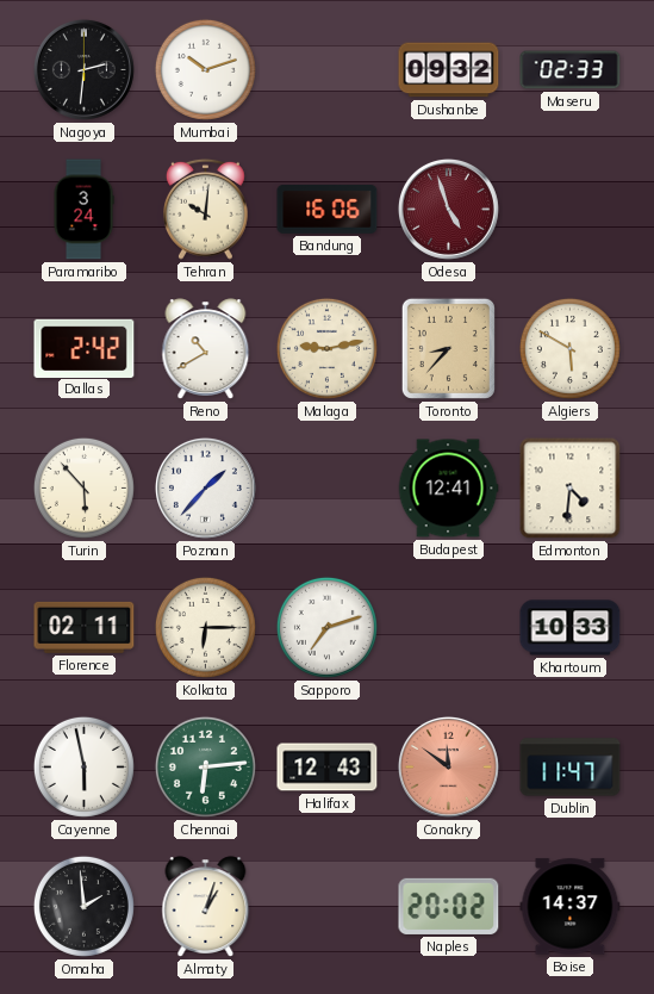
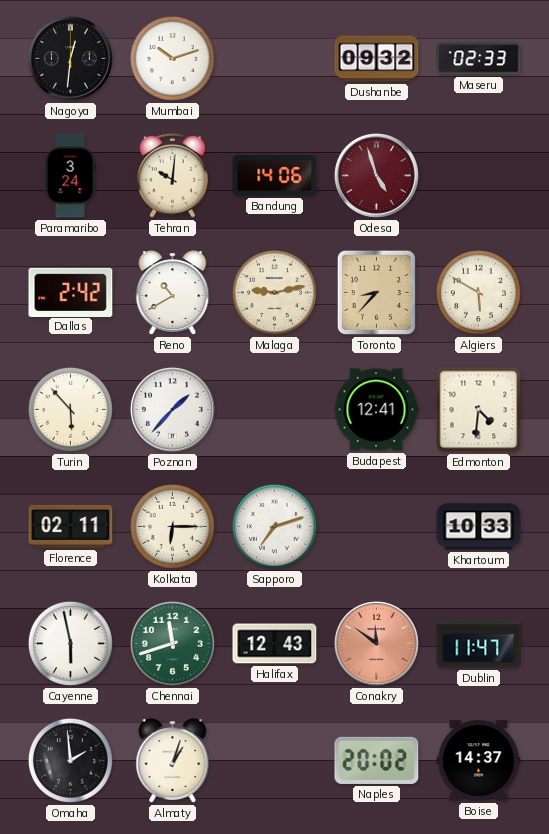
Nagoya: 2:31 -> 12:31
Bandung: 16:06 -> 14:06
Chennai: 6:14 -> 11:42
